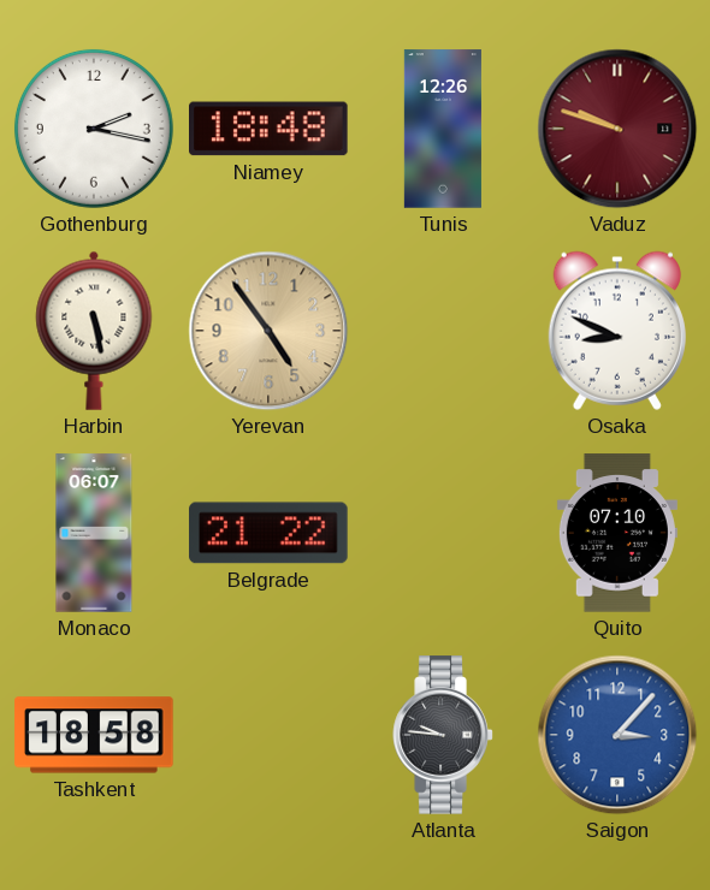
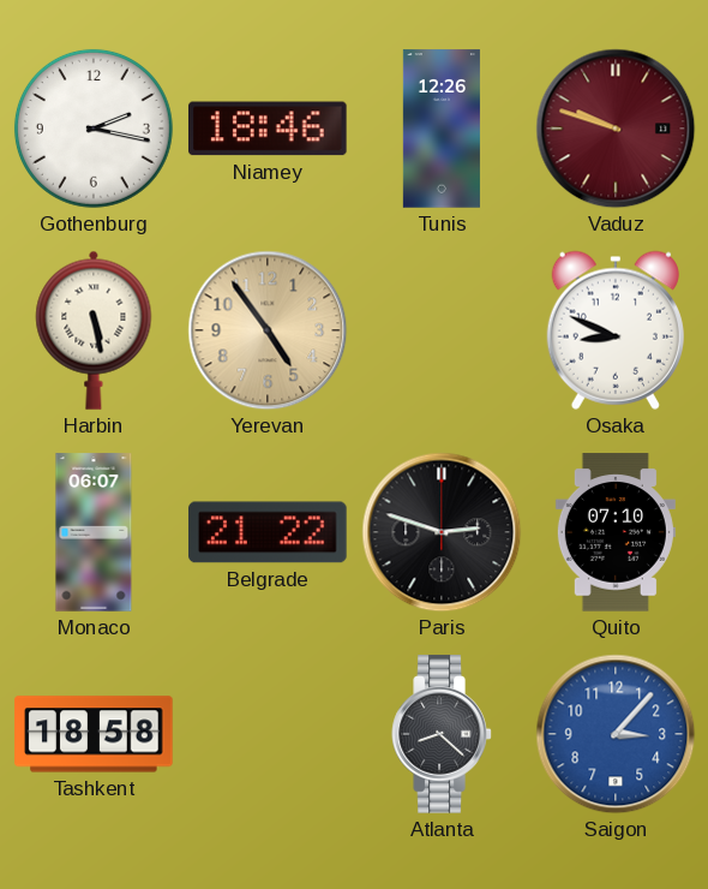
Niamey: 18:48 -> 18:46
Paris: none -> 2:48
Atlanta: 9:46 -> 8:22
